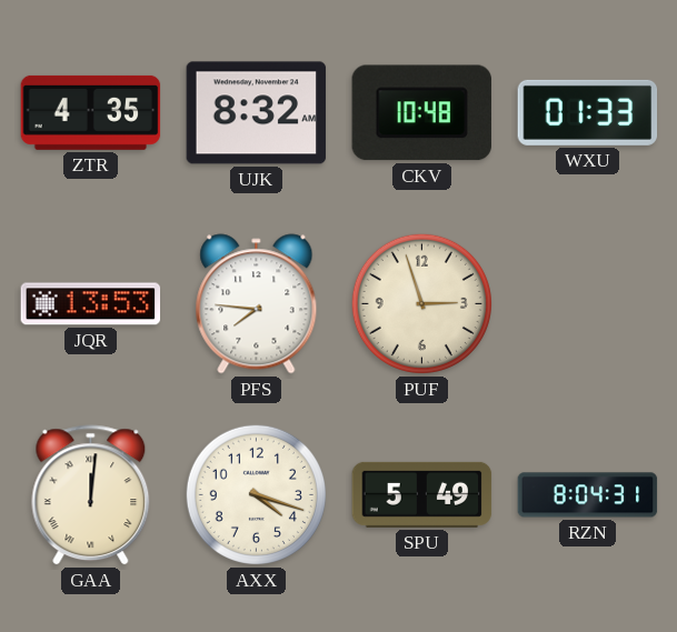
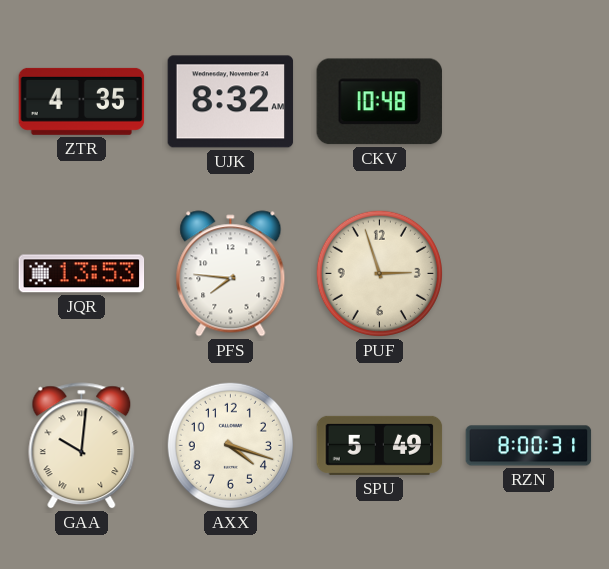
WXU: 01:33 -> none
GAA: 12:01 -> 10:01
RZN: 8:04 -> 8:00
